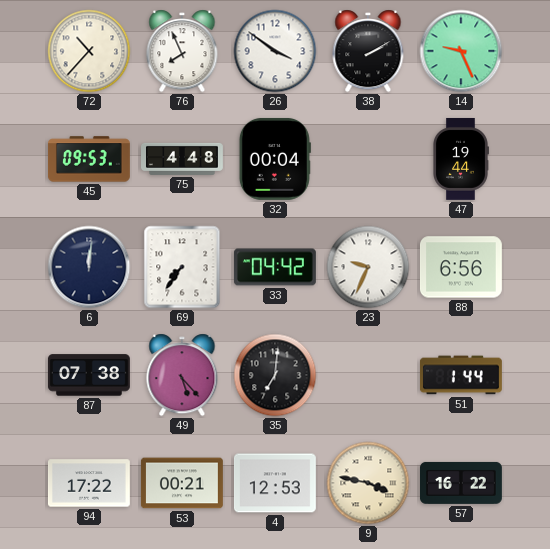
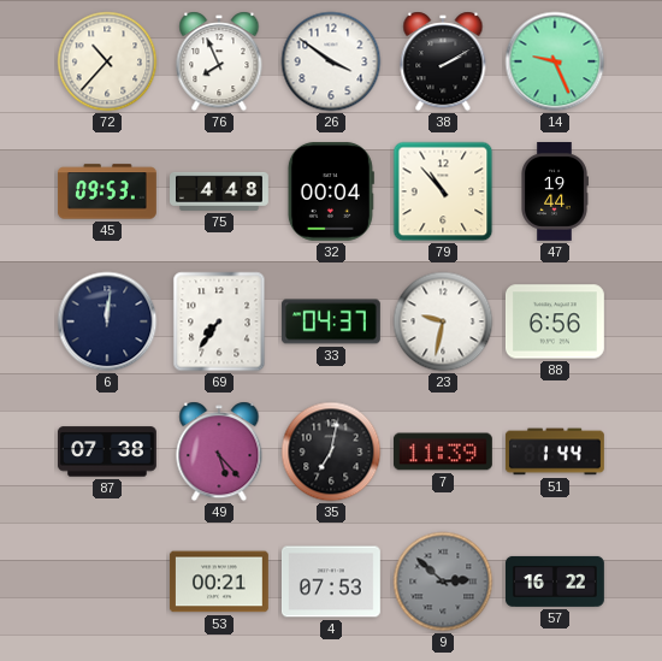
79: none -> 10:53
33: 04:42 -> 04:37
23: 9:34 -> 9:32
35: 7:01 -> 7:02
7: none -> 11:39
94: 17:22 -> none
4: 12:53 -> 07:53
9: 3:47 -> 2:52
9 dial: cream -> grey
